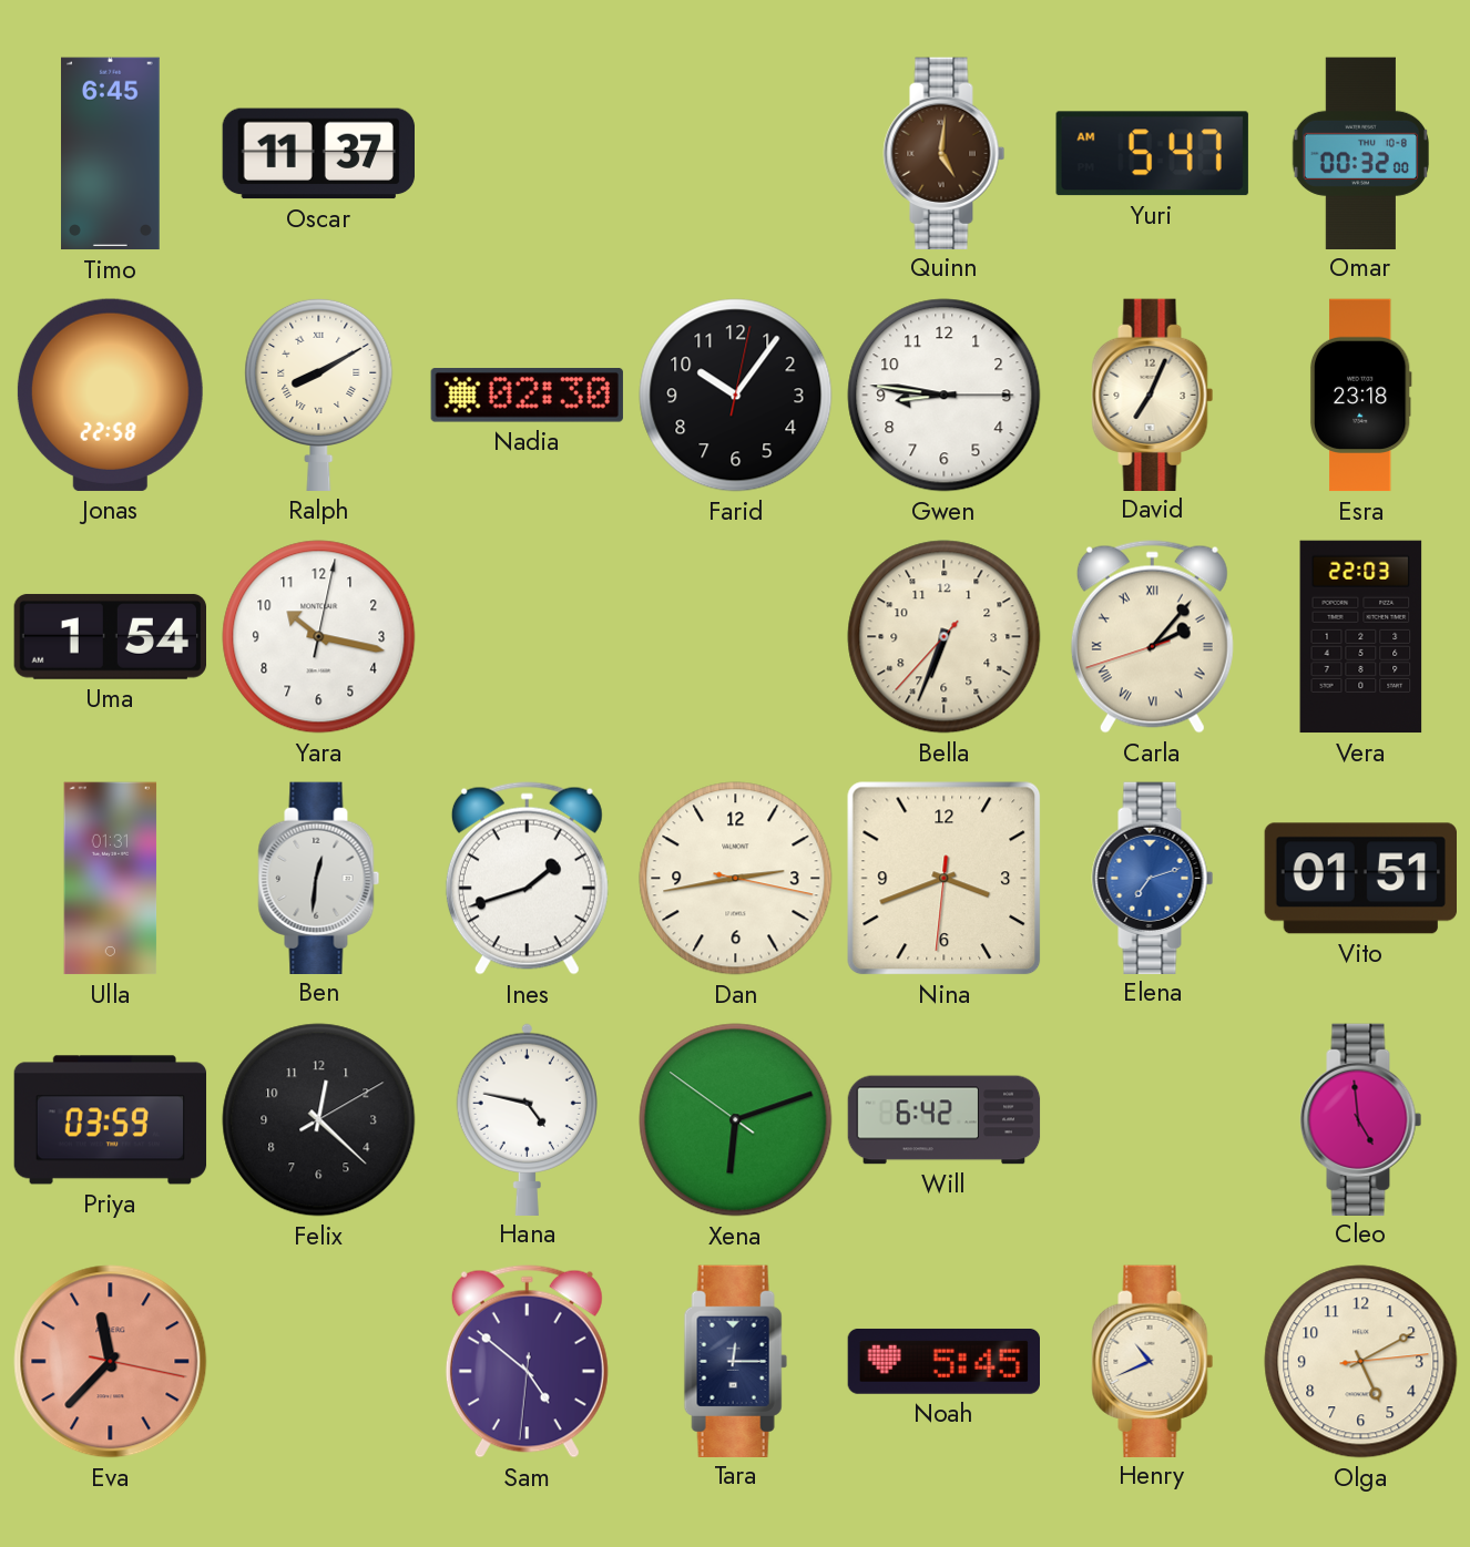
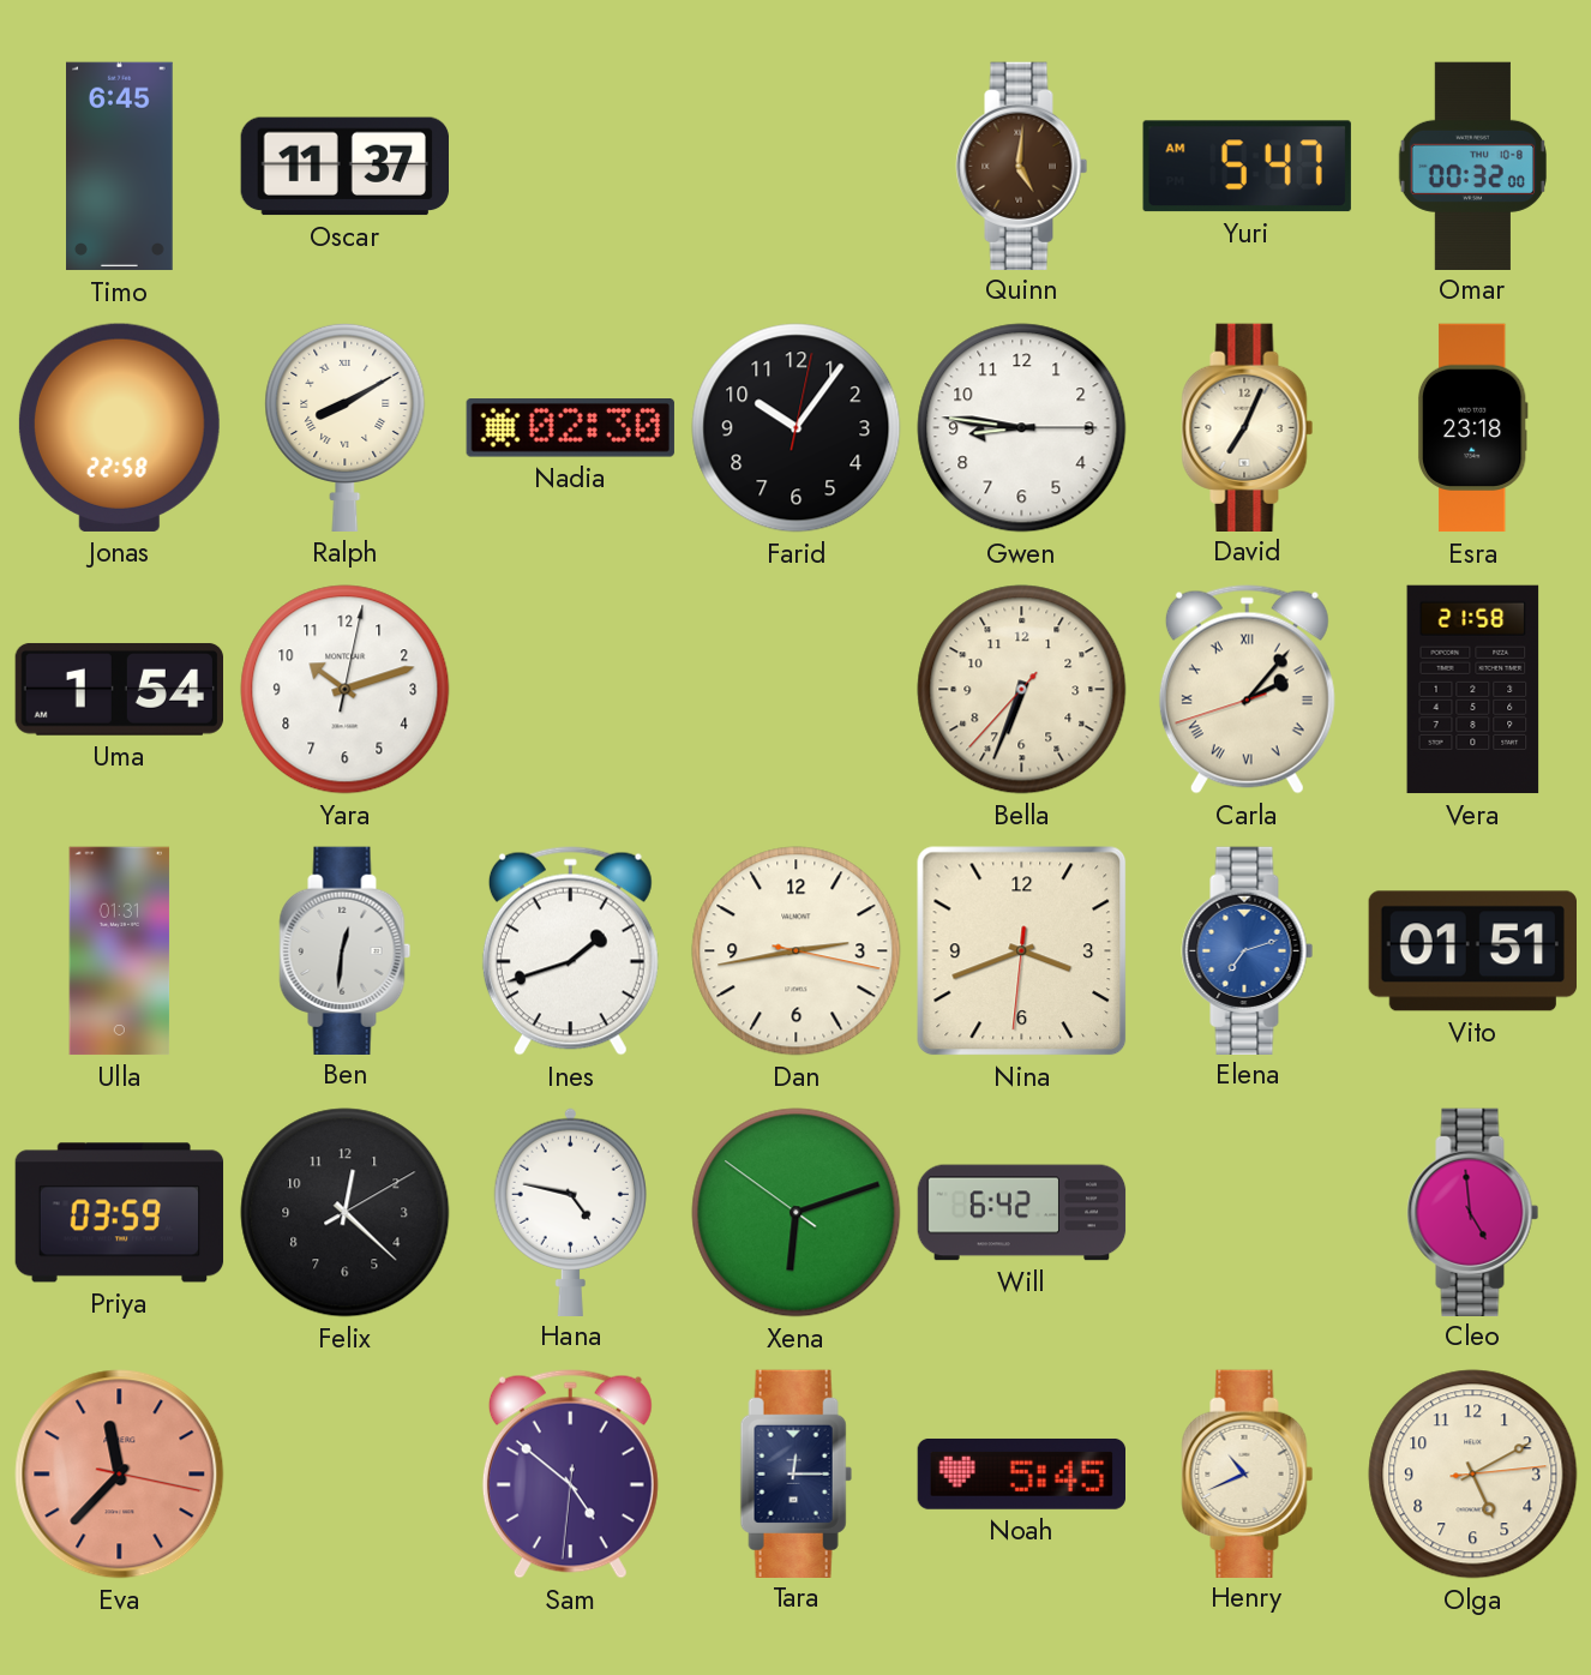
Yara: 10:17 -> 10:12
Vera: 22:03 -> 21:58
